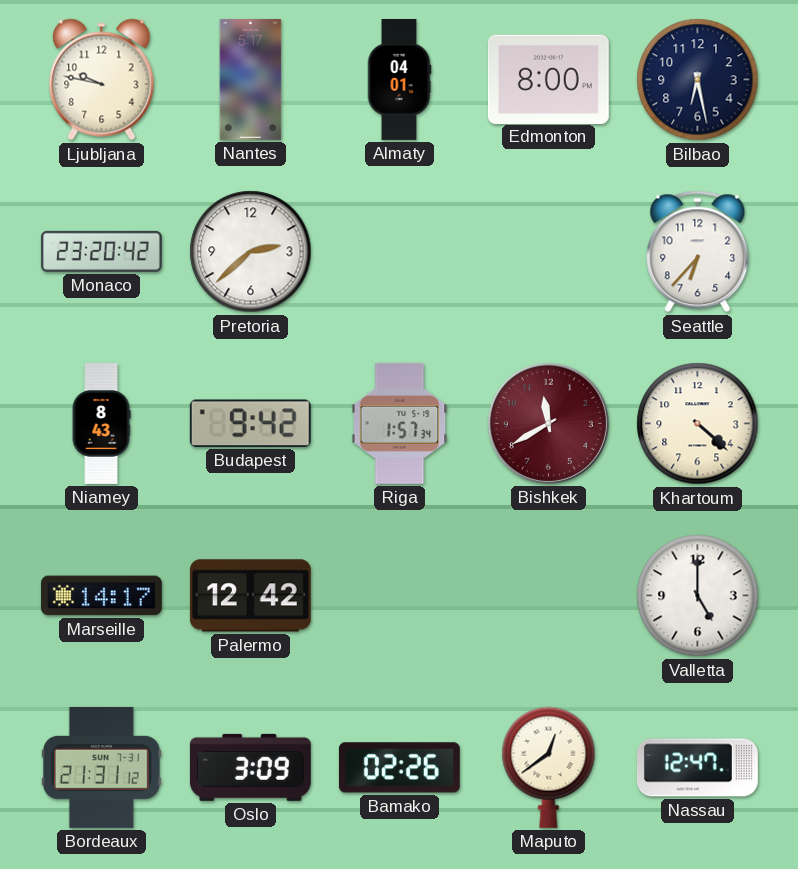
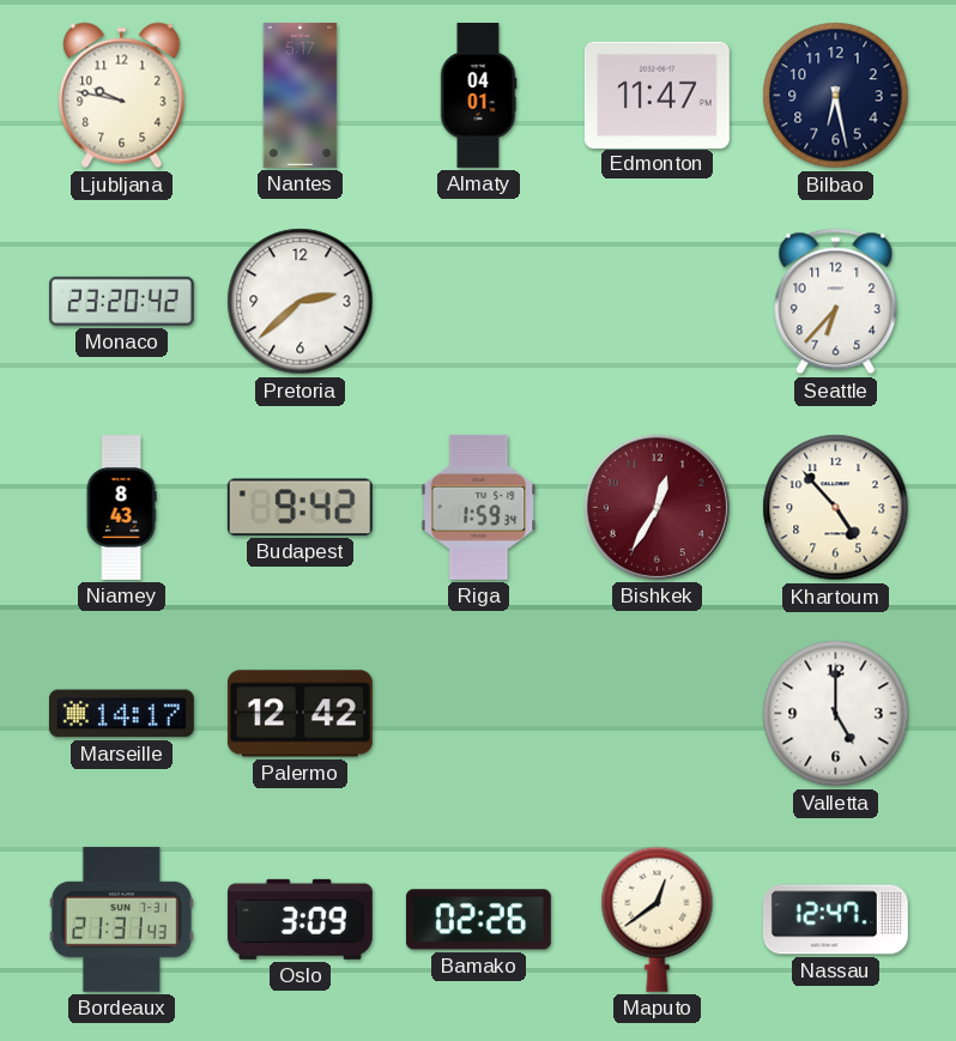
Edmonton: 8:00 -> 11:47
Riga: 1:57 -> 1:59
Bishkek: 11:40 -> 12:35
Khartoum: 4:22 -> 4:53
Bordeaux: 21:31:12 -> 21:31:43
